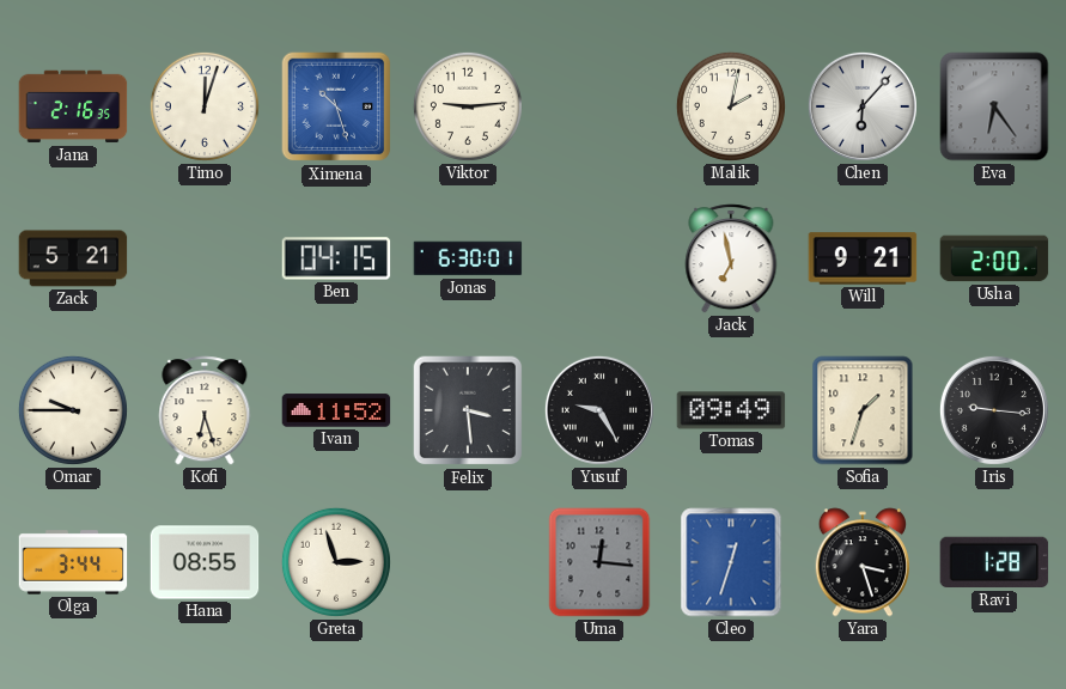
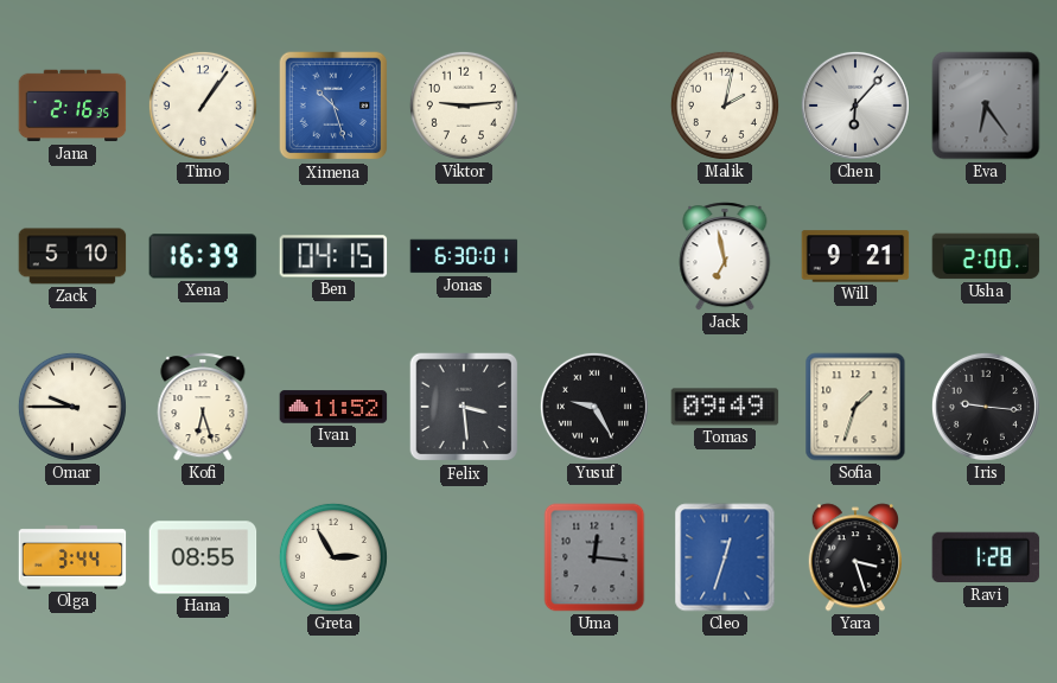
Timo: 12:03 -> 1:06
Zack: 5:21 -> 5:10
Xena: none -> 16:39
Greta: 2:57 -> 2:55
